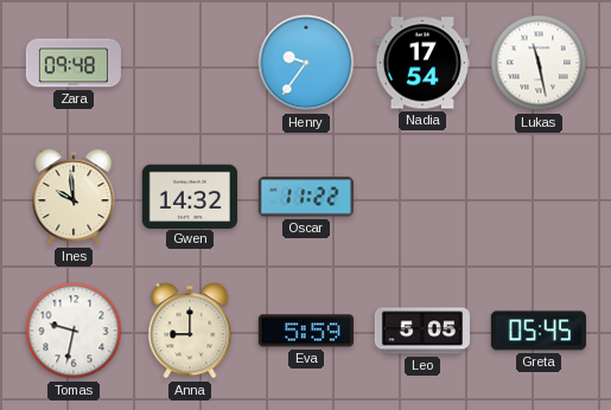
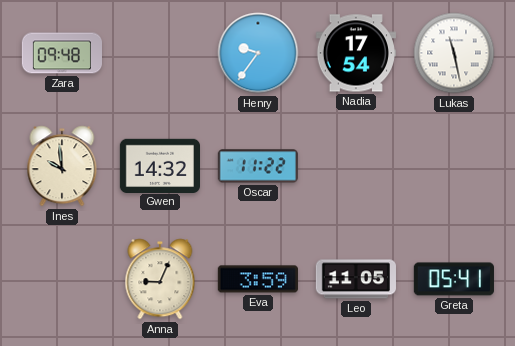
Tomas: 9:32 -> none
Anna: 9:00 -> 9:04
Eva: 5:59 -> 3:59
Leo: 5:05 -> 11:05
Greta: 05:45 -> 05:41
